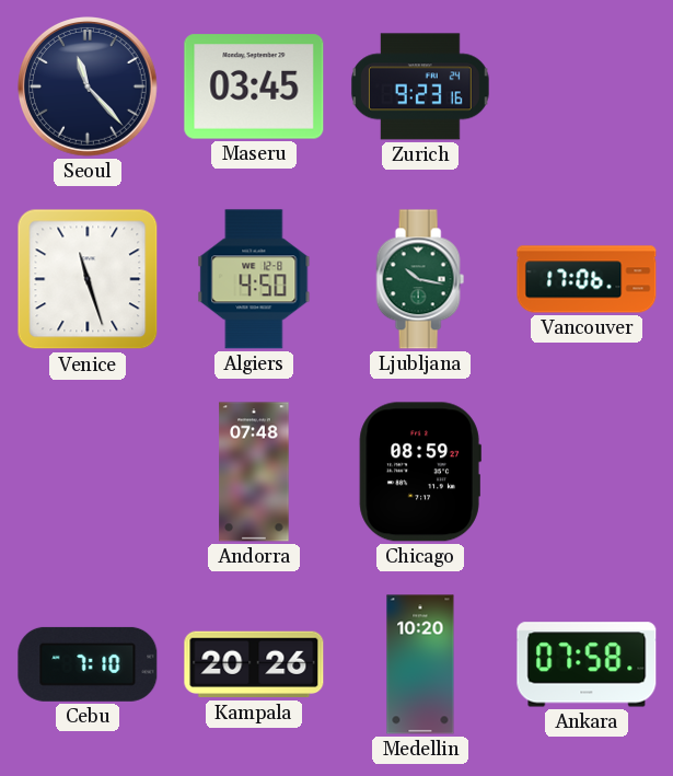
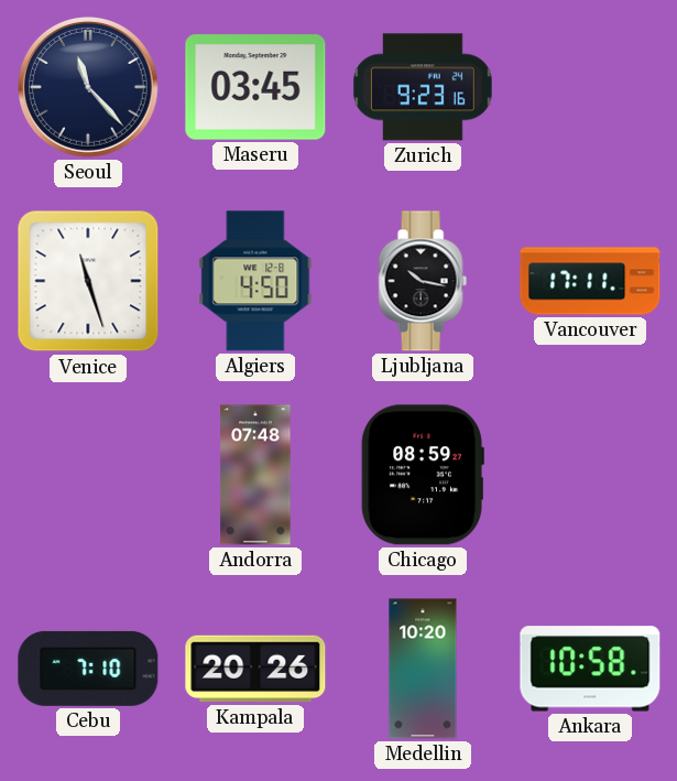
Ljubljana dial: green -> black
Vancouver: 17:06 -> 17:11
Ankara: 07:58 -> 10:58
